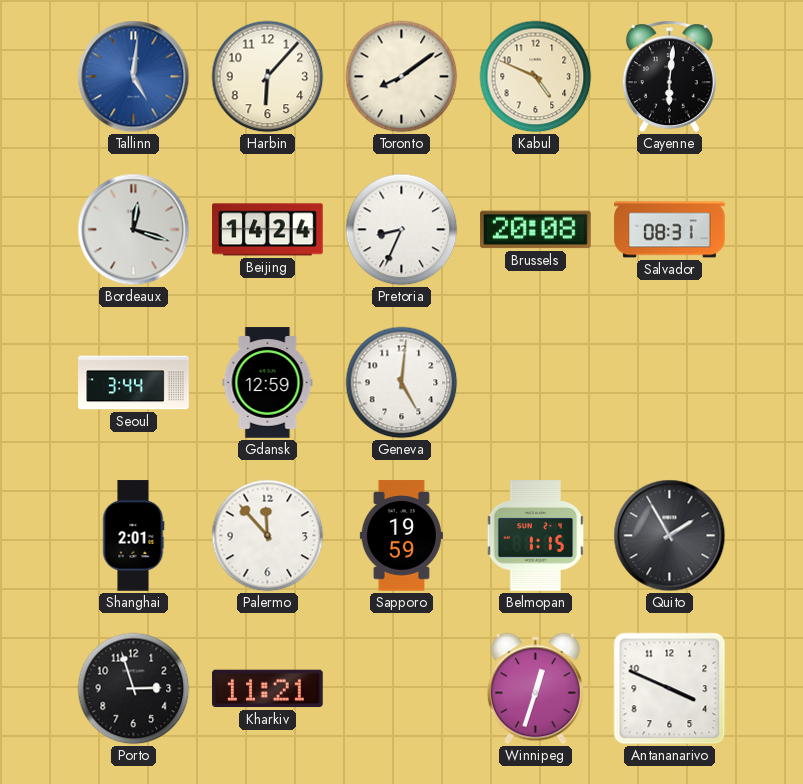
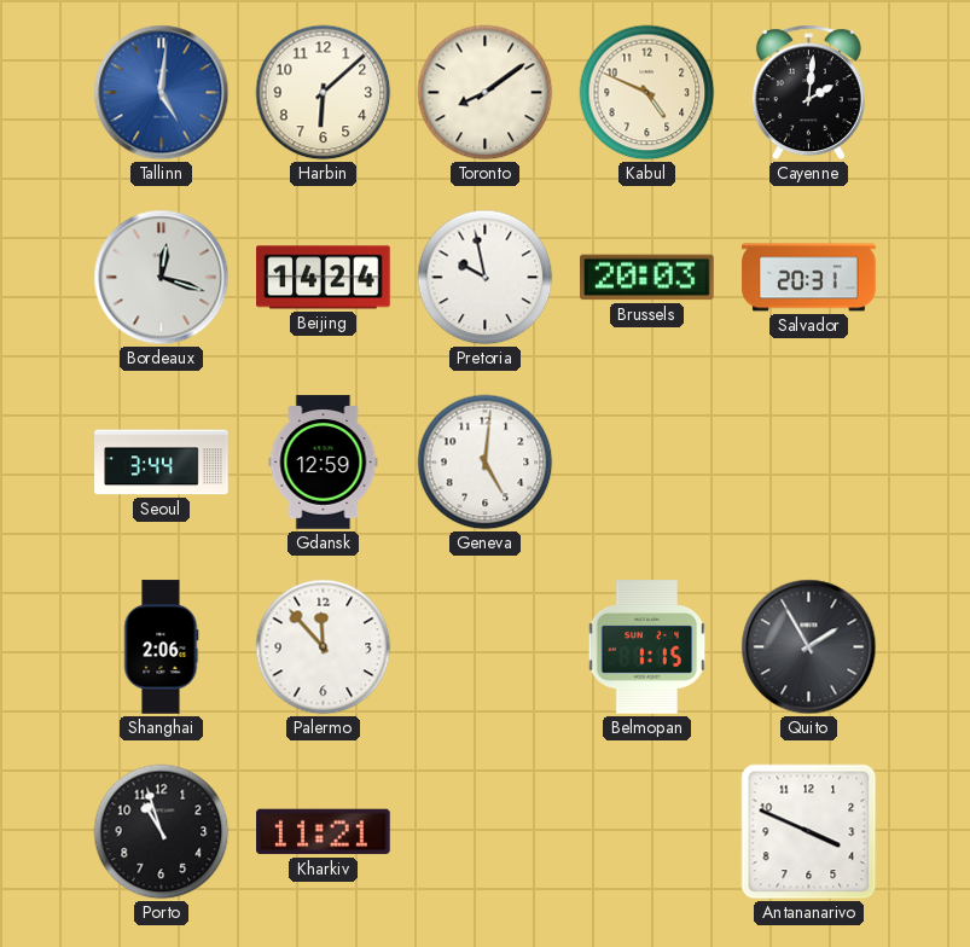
Harbin: 6:07 -> 6:08
Cayenne: 6:01 -> 2:01
Pretoria: 8:34 -> 9:58
Brussels: 20:08 -> 20:03
Salvador: 08:31 -> 20:31
Shanghai: 2:01 -> 2:06
Sapporo: 19:59 -> none
Porto: 2:57 -> 10:57
Winnipeg: 12:33 -> none
